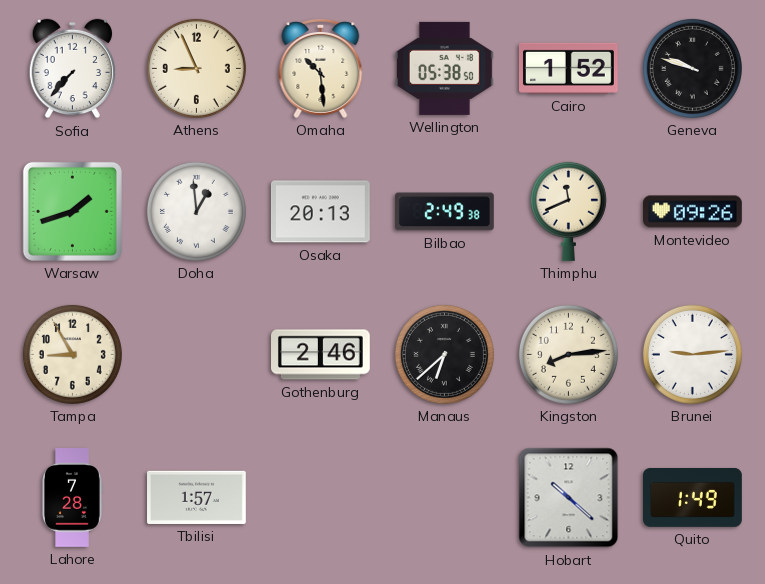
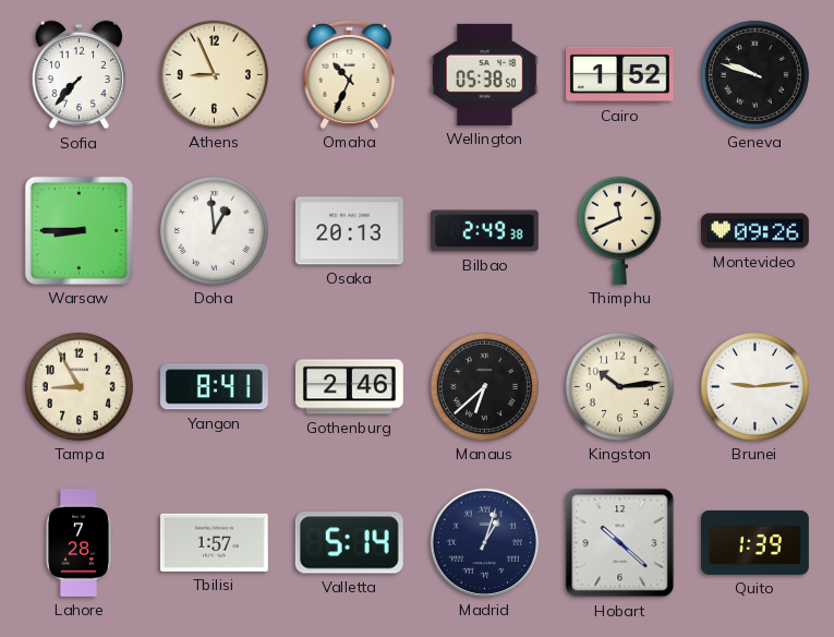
Omaha: 10:29 -> 10:34
Warsaw: 1:42 -> 8:45
Yangon: none -> 8:41
Kingston: 8:14 -> 10:14
Valletta: none -> 5:14
Madrid: none -> 1:03
Quito: 1:49 -> 1:39
